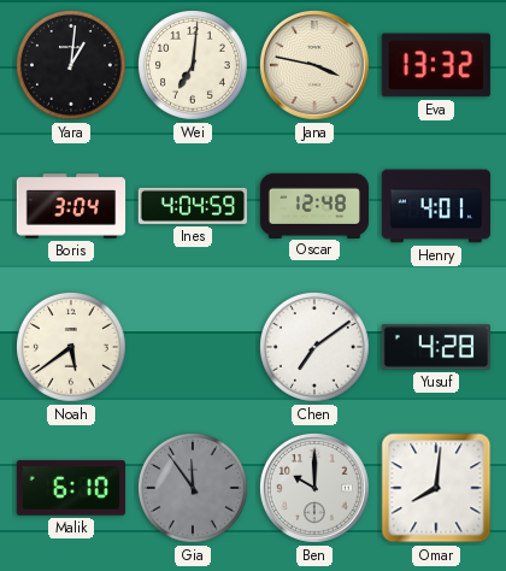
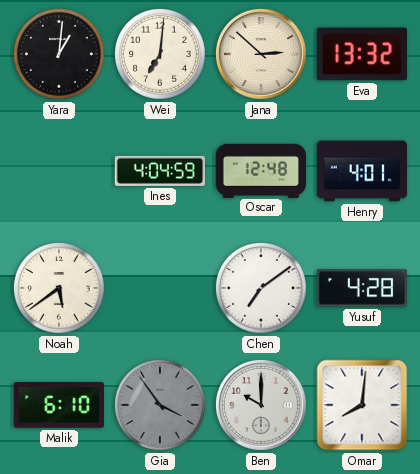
Jana: 3:47 -> 2:52
Boris: 3:04 -> none
Gia: 11:54 -> 3:54
